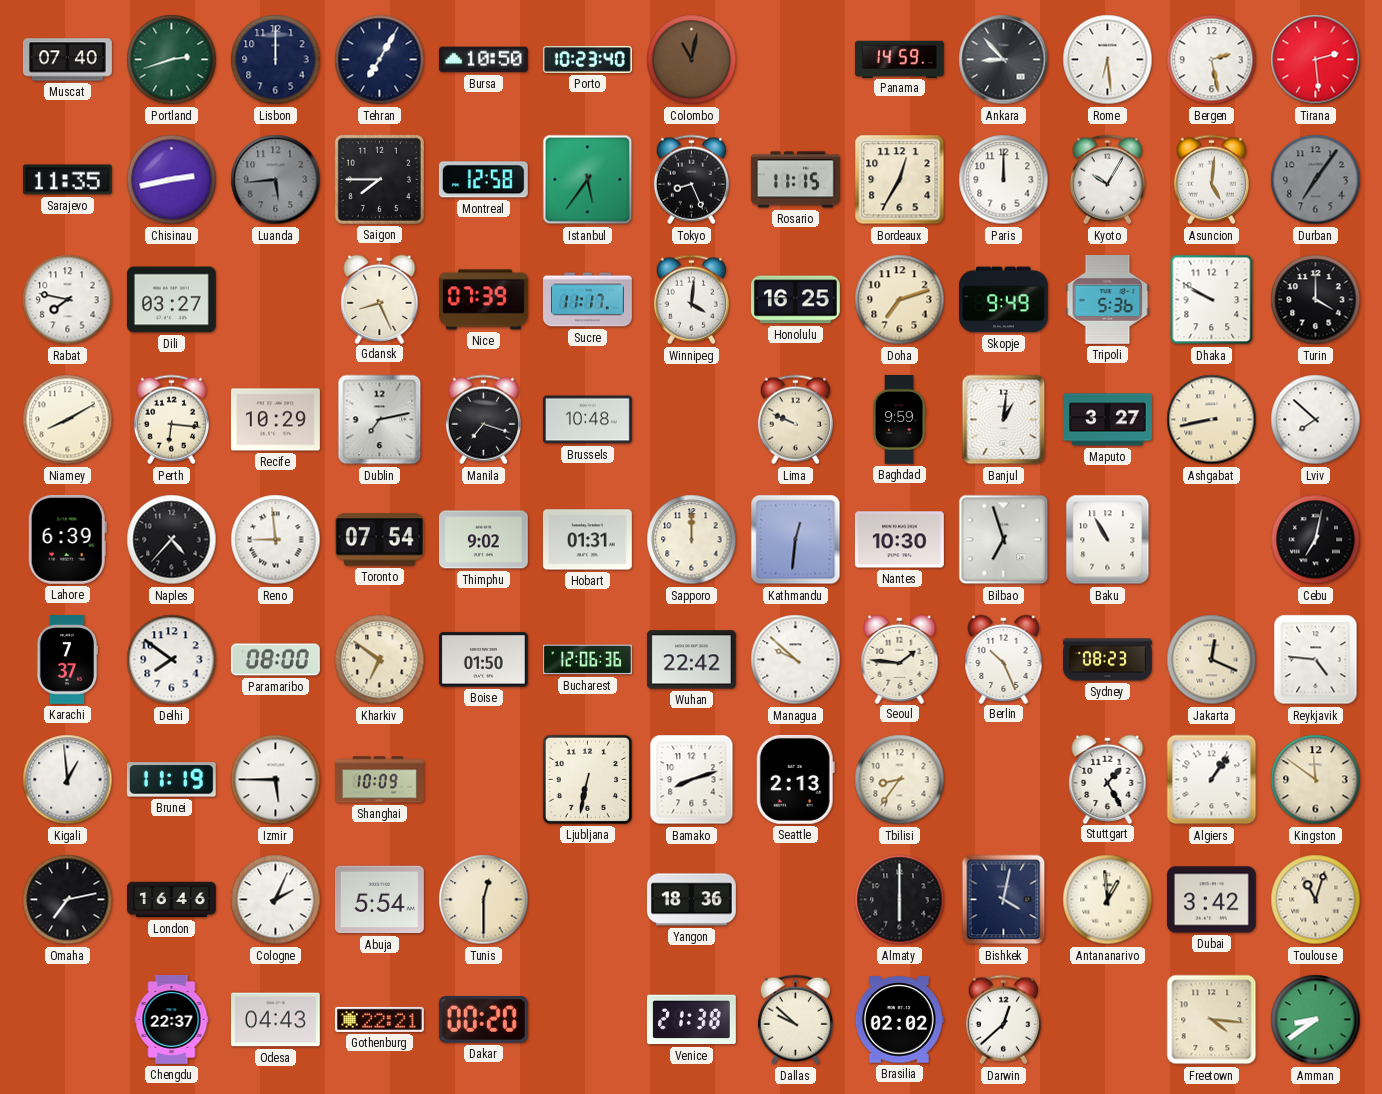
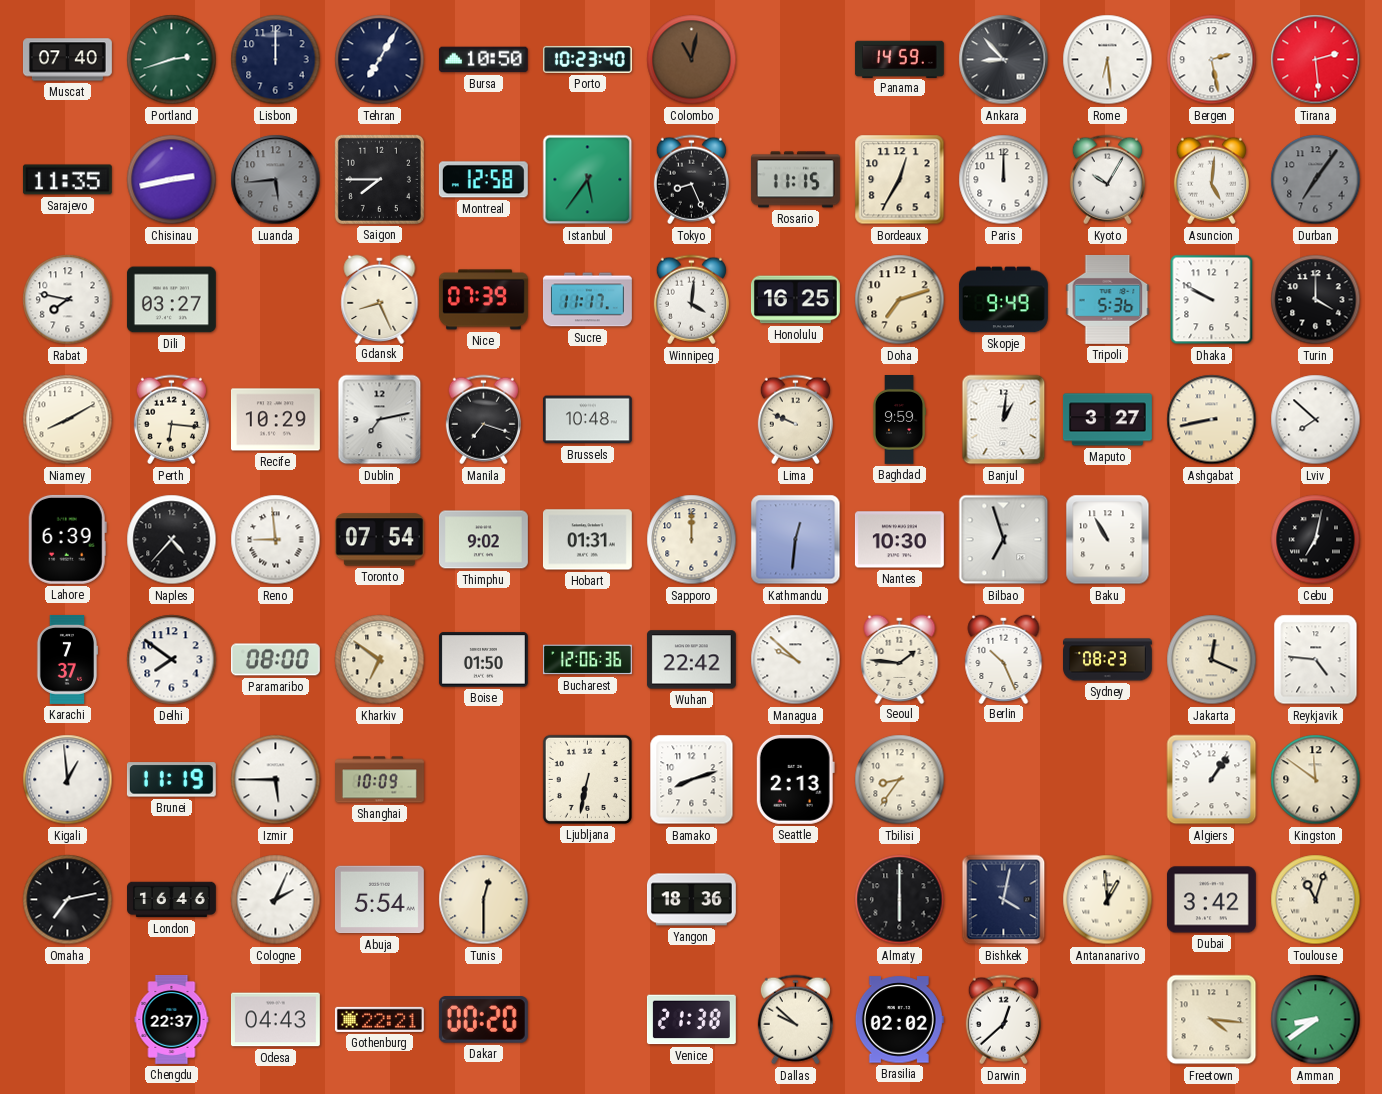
Stuttgart: 1:25 -> none
